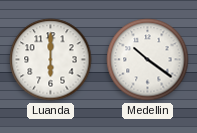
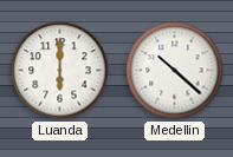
Medellin: 10:21 -> 10:22
